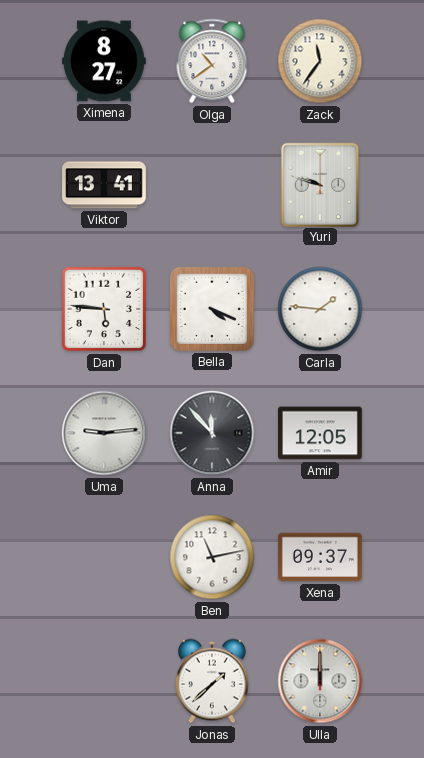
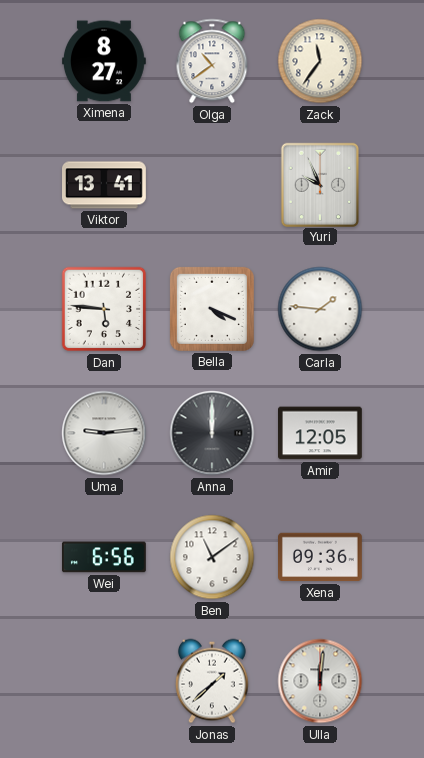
Yuri: 9:48 -> 9:56
Anna: 11:53 -> 12:00
Wei: none -> 6:56
Ben: 11:13 -> 11:09
Xena: 09:37 -> 09:36
Ulla: 12:00 -> 12:01
